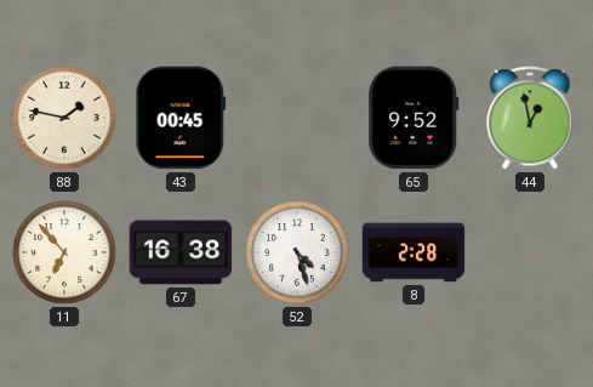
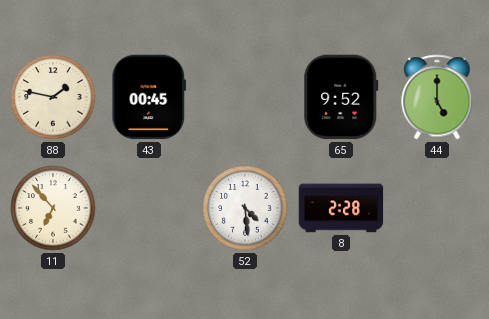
44: 12:58 -> 5:00
67: 16:38 -> none
52: 4:27 -> 4:29
